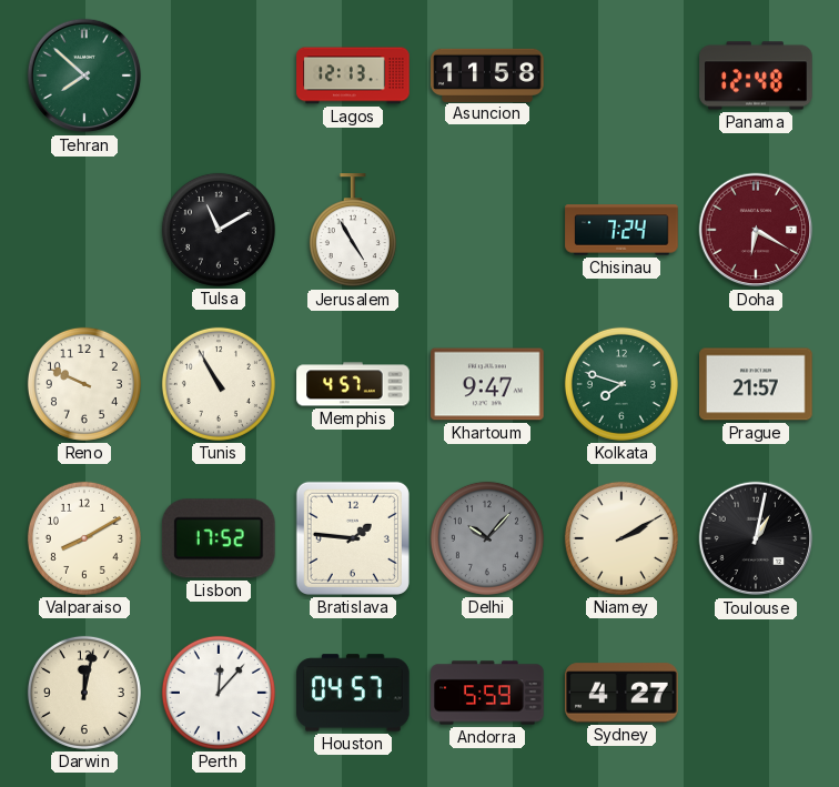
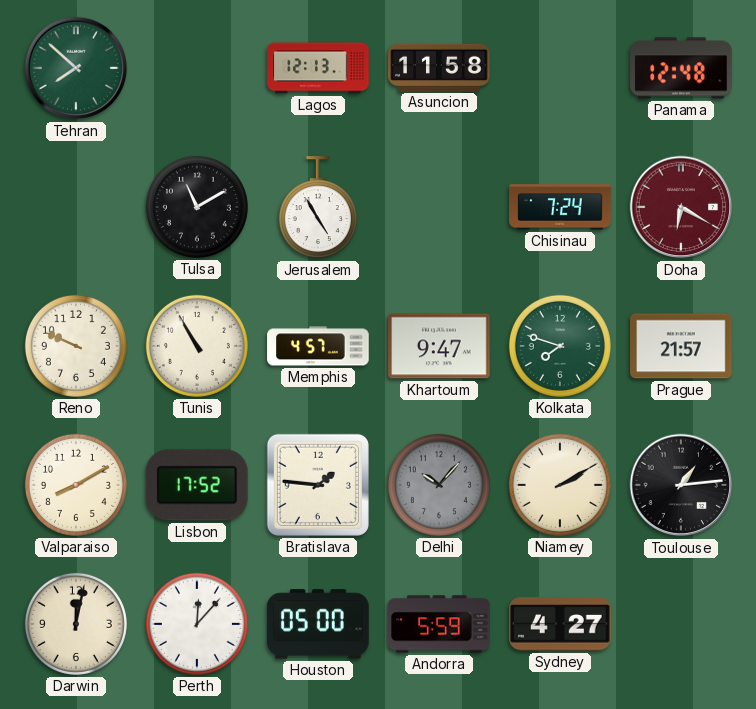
Toulouse: 1:02 -> 1:14
Houston: 04:57 -> 05:00
